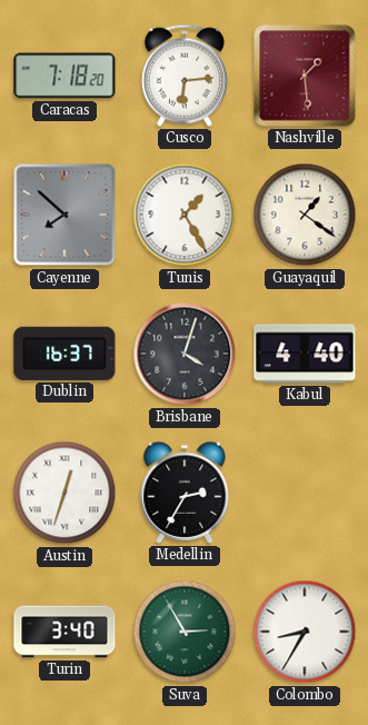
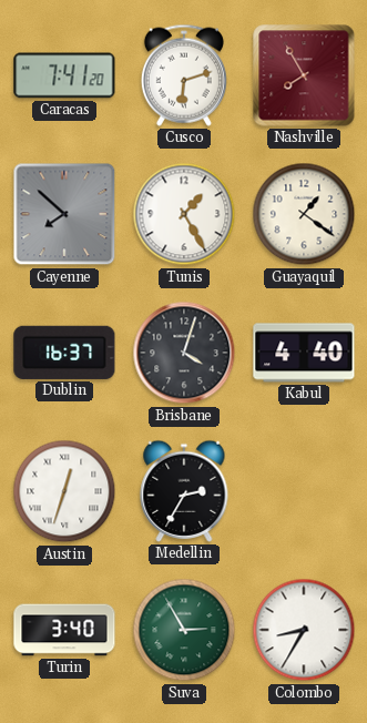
Caracas: 7:18 -> 7:41
Cusco: 6:14 -> 6:12
Nashville: 1:29 -> 7:55
